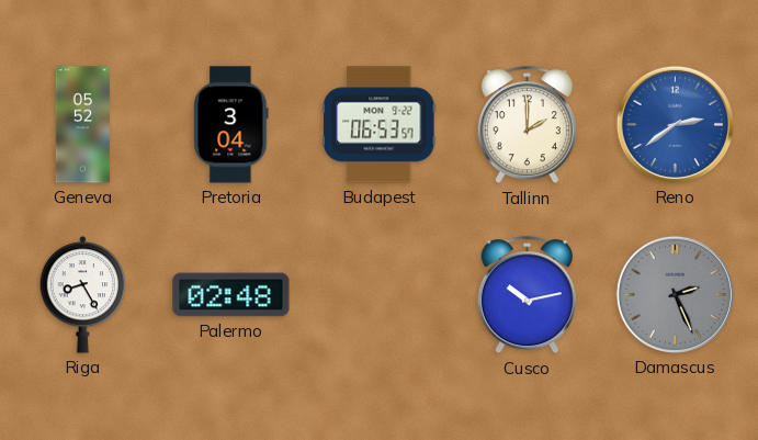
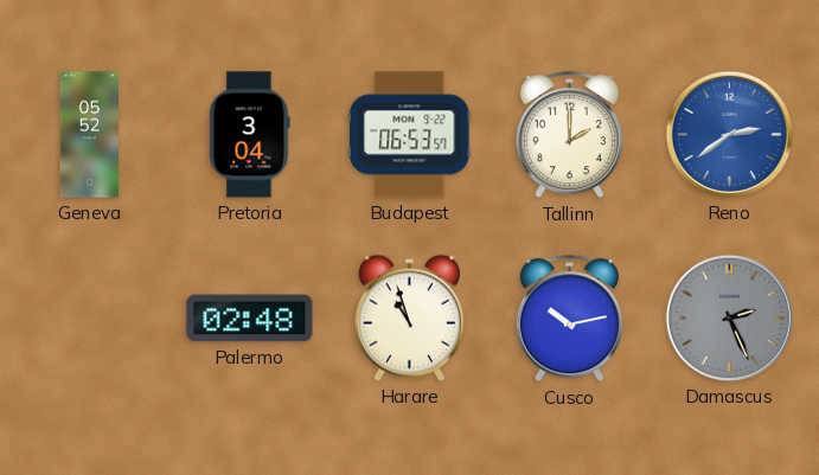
Riga: 8:25 -> none
Harare: none -> 10:57
